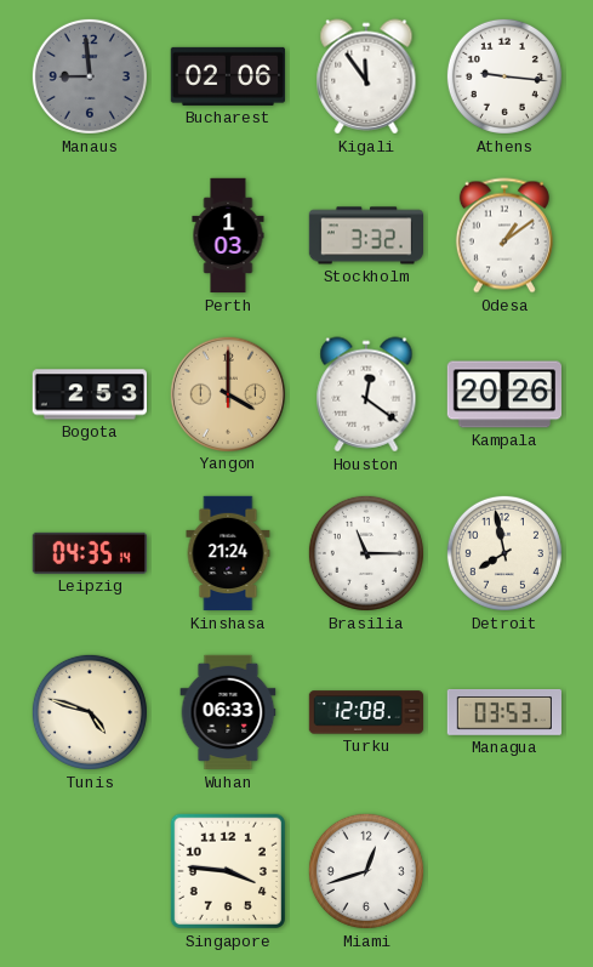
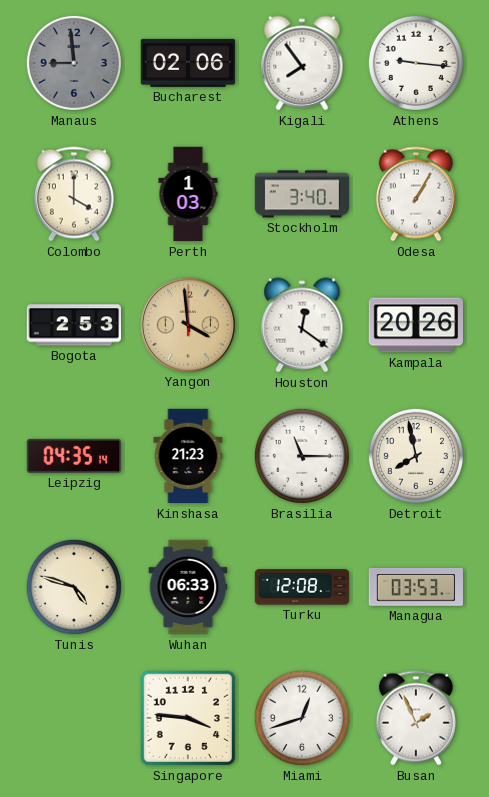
Kigali: 11:54 -> 7:54
Colombo: none -> 4:00
Stockholm: 3:32 -> 3:40
Odesa: 1:09 -> 1:05
Yangon: 4:00 -> 3:59
Kinshasa: 21:24 -> 21:23
Busan: none -> 1:56
